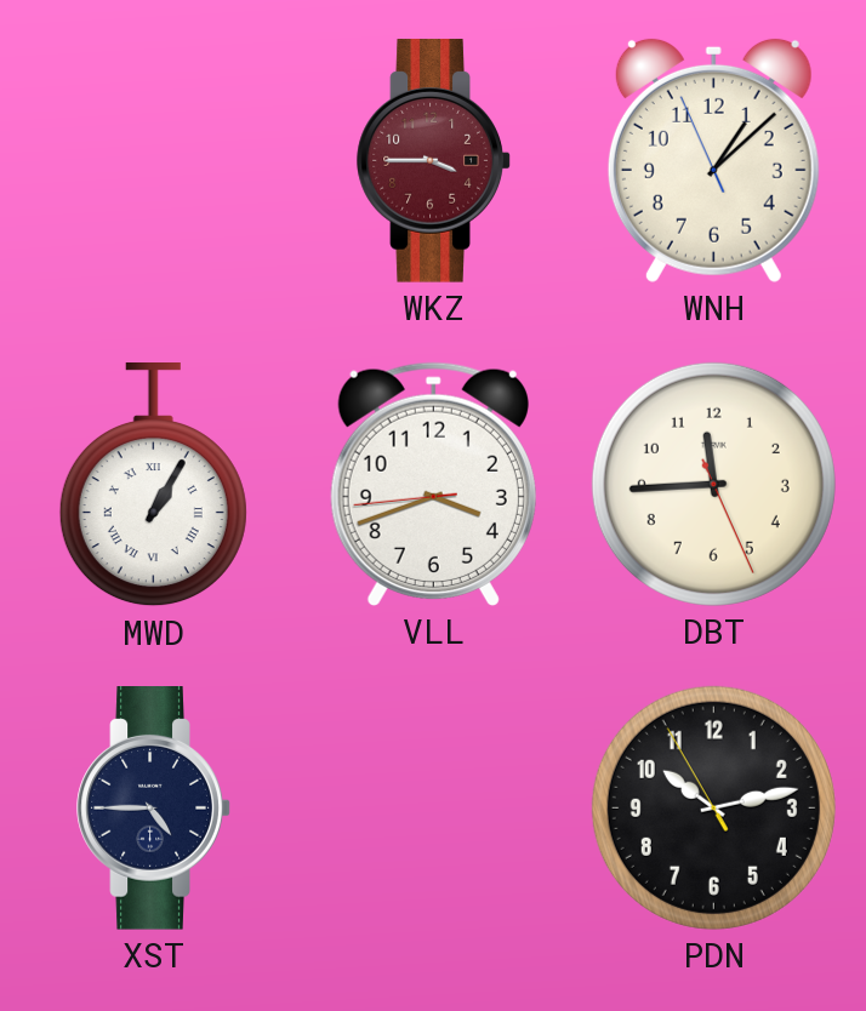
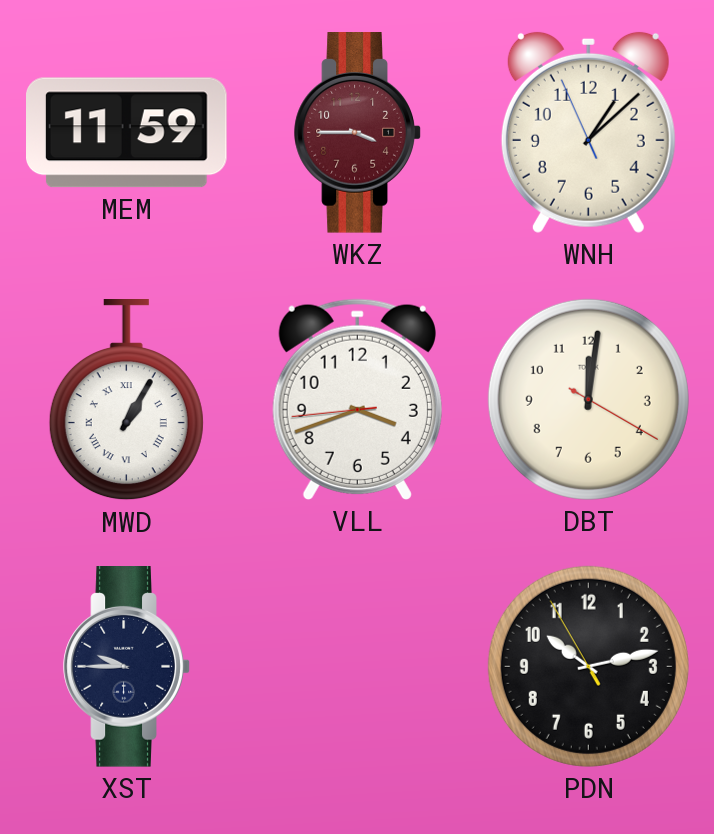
MEM: none -> 11:59
DBT: 11:44 -> 12:01
XST: 4:45 -> 9:45
